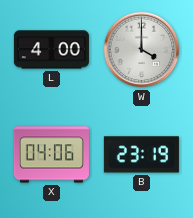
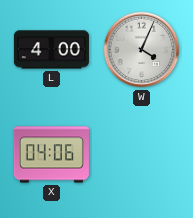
W: 4:00 -> 4:04
B: 23:19 -> none
